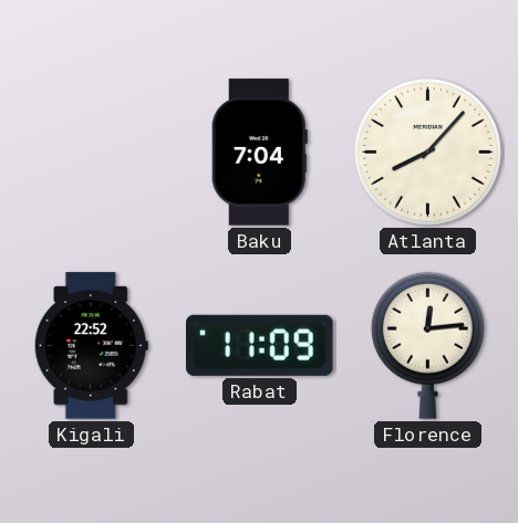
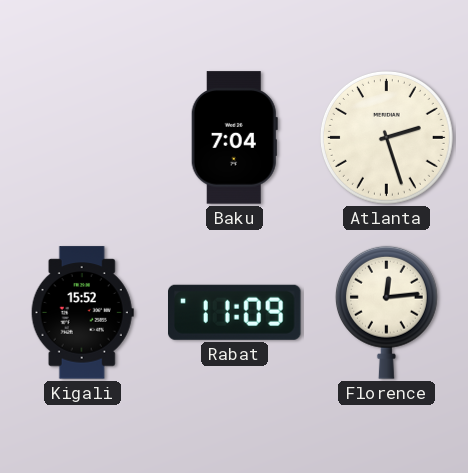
Atlanta: 8:07 -> 2:27
Kigali: 22:52 -> 15:52
